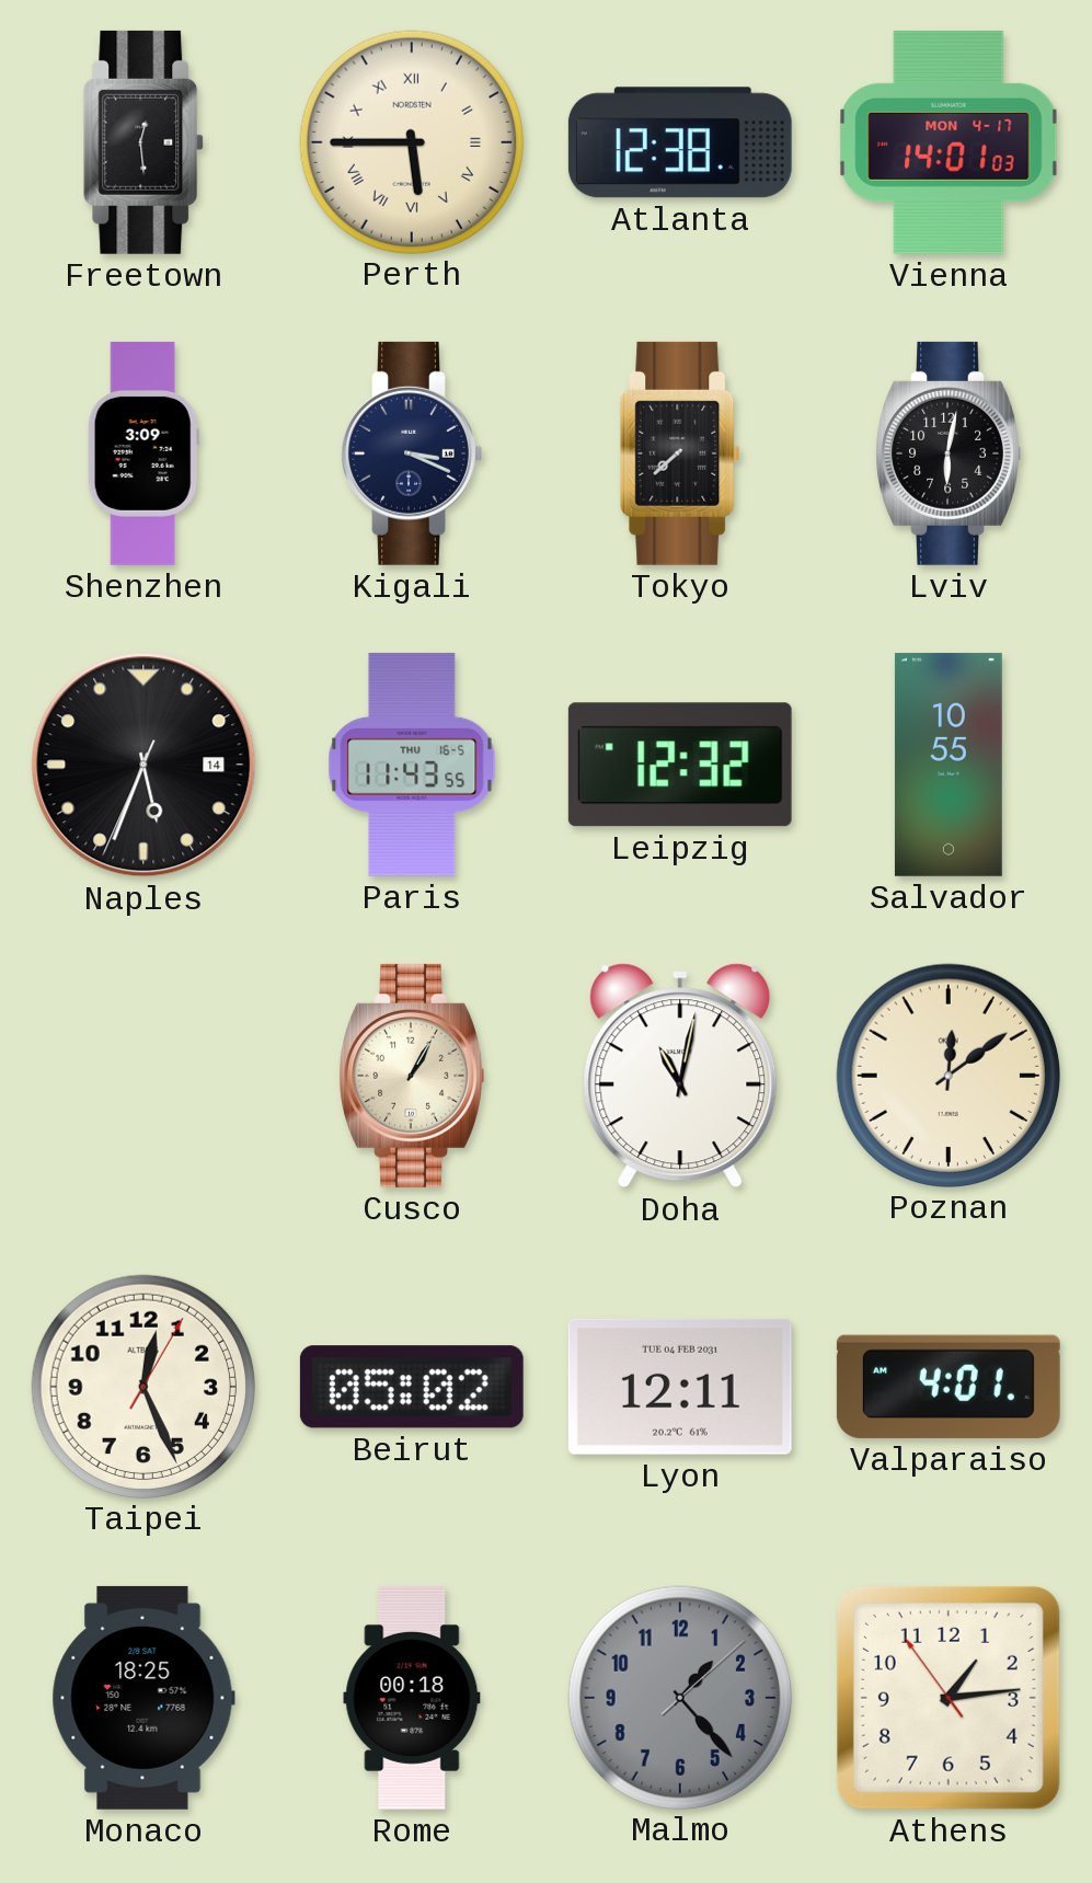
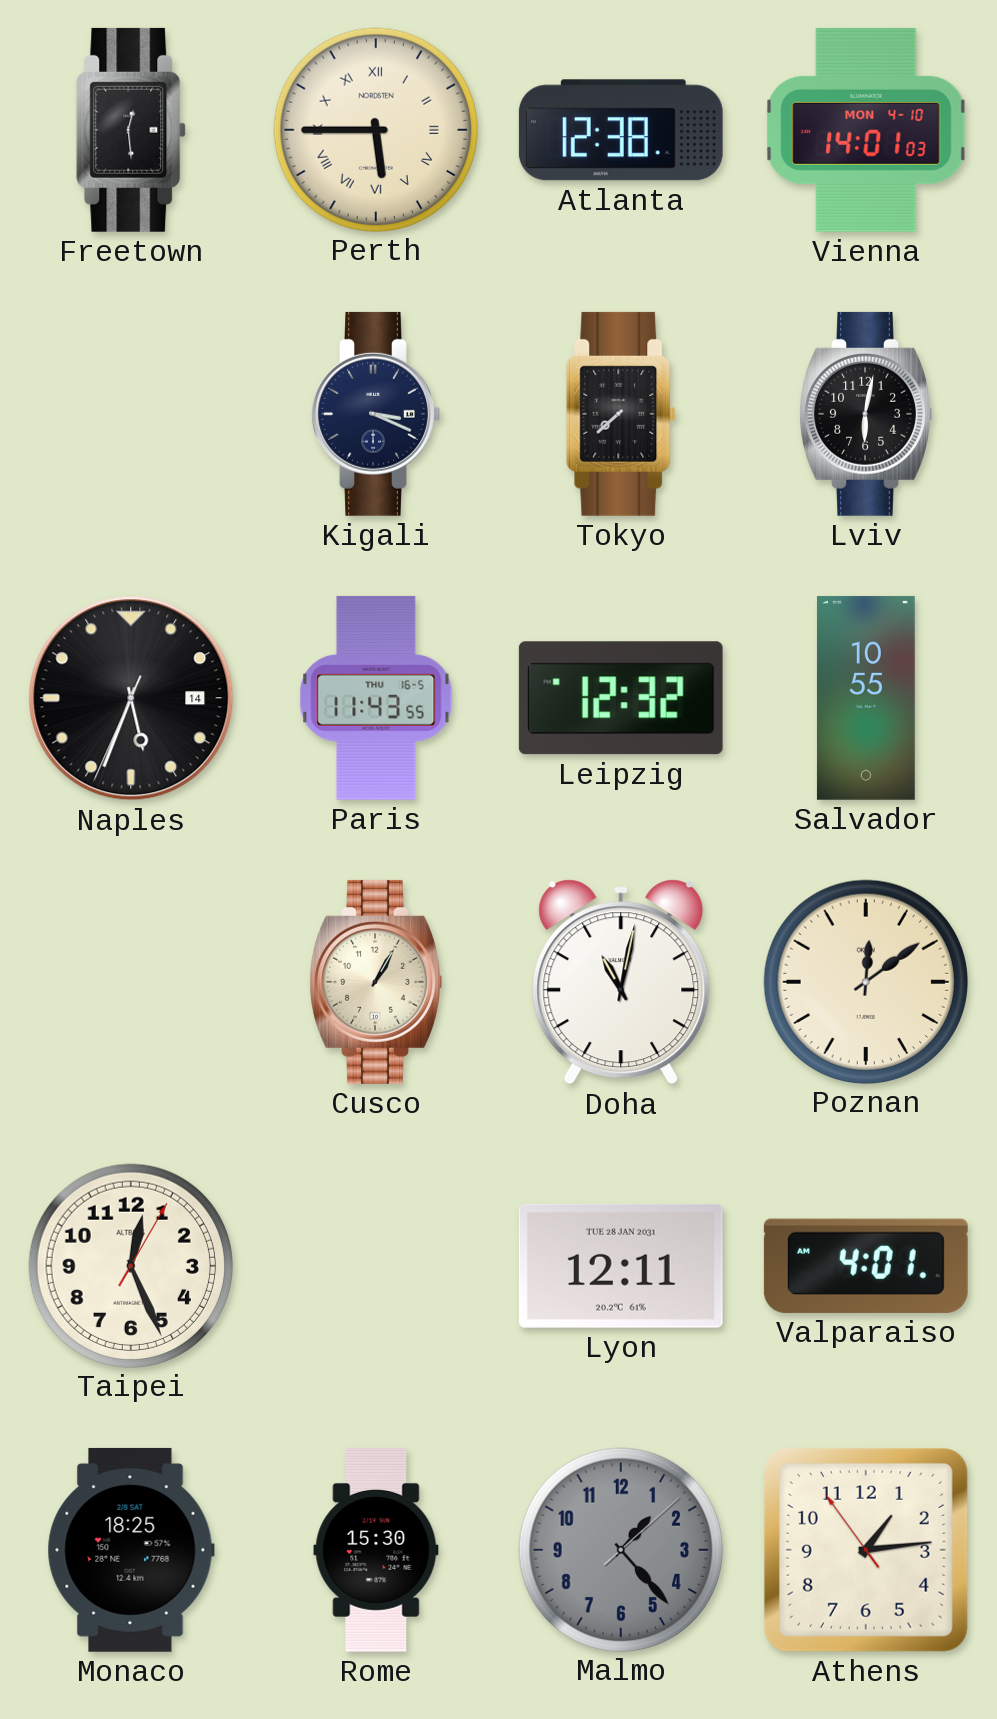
Vienna date: MON 4-17 -> MON 4-10
Shenzhen: 3:09 -> none
Beirut: 05:02 -> none
Lyon date: TUE 04 FEB 2031 -> TUE 28 JAN 2031
Rome: 00:18 -> 15:30
